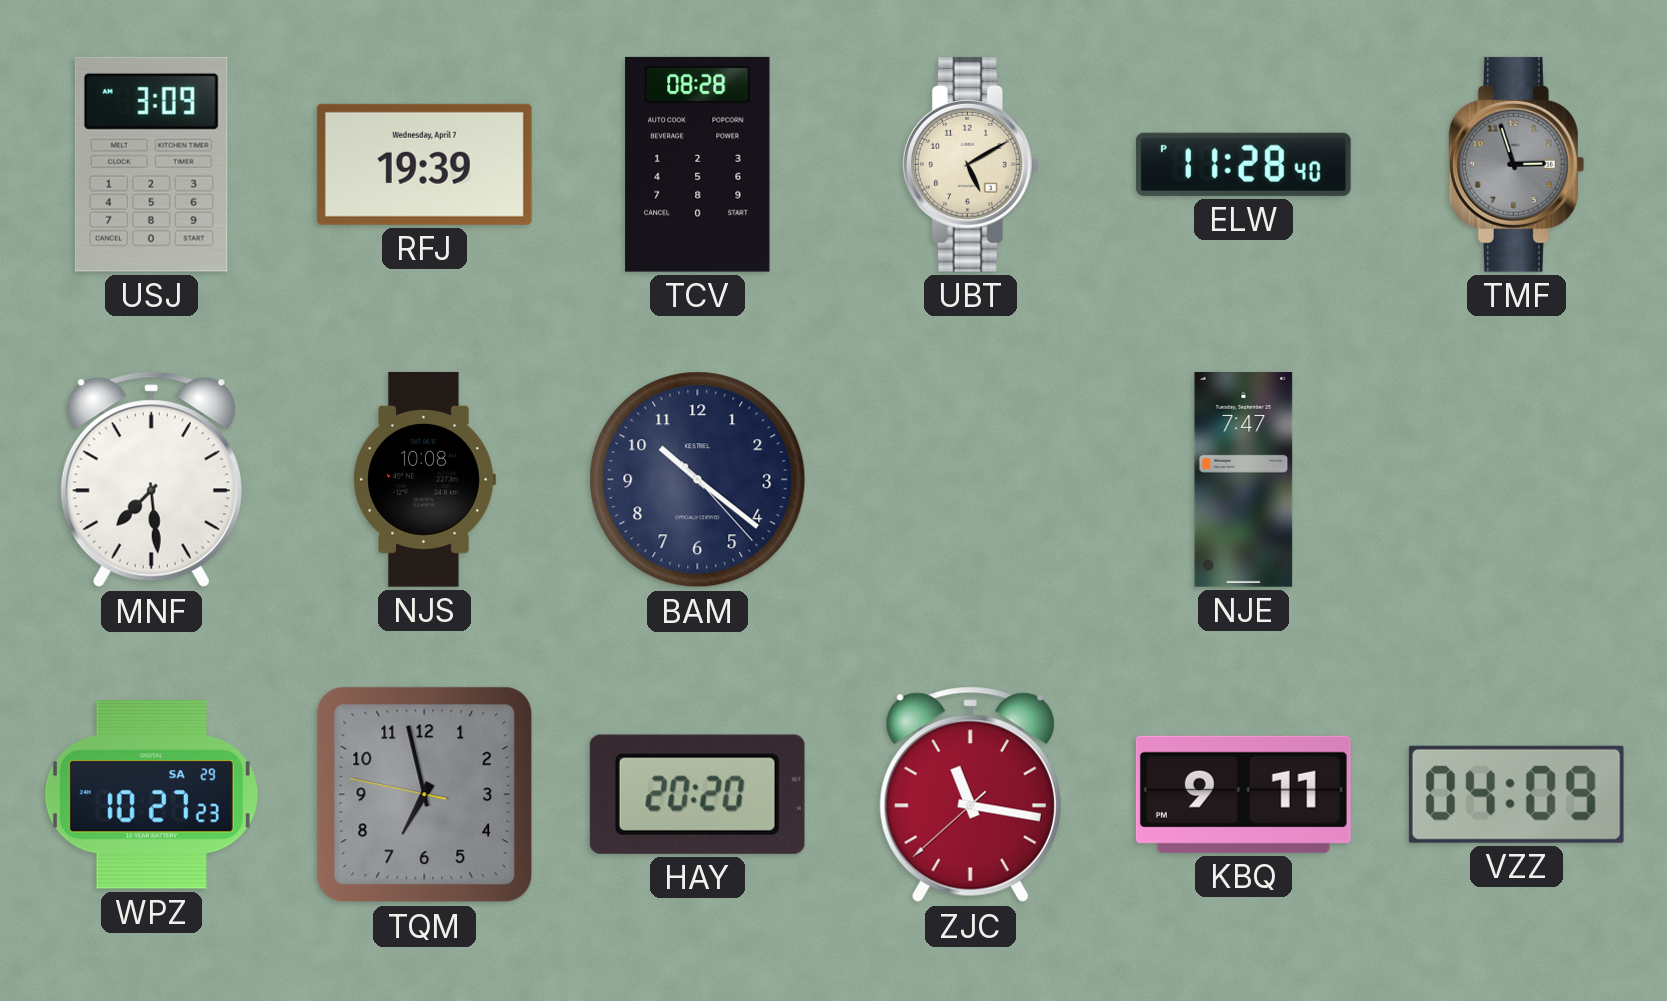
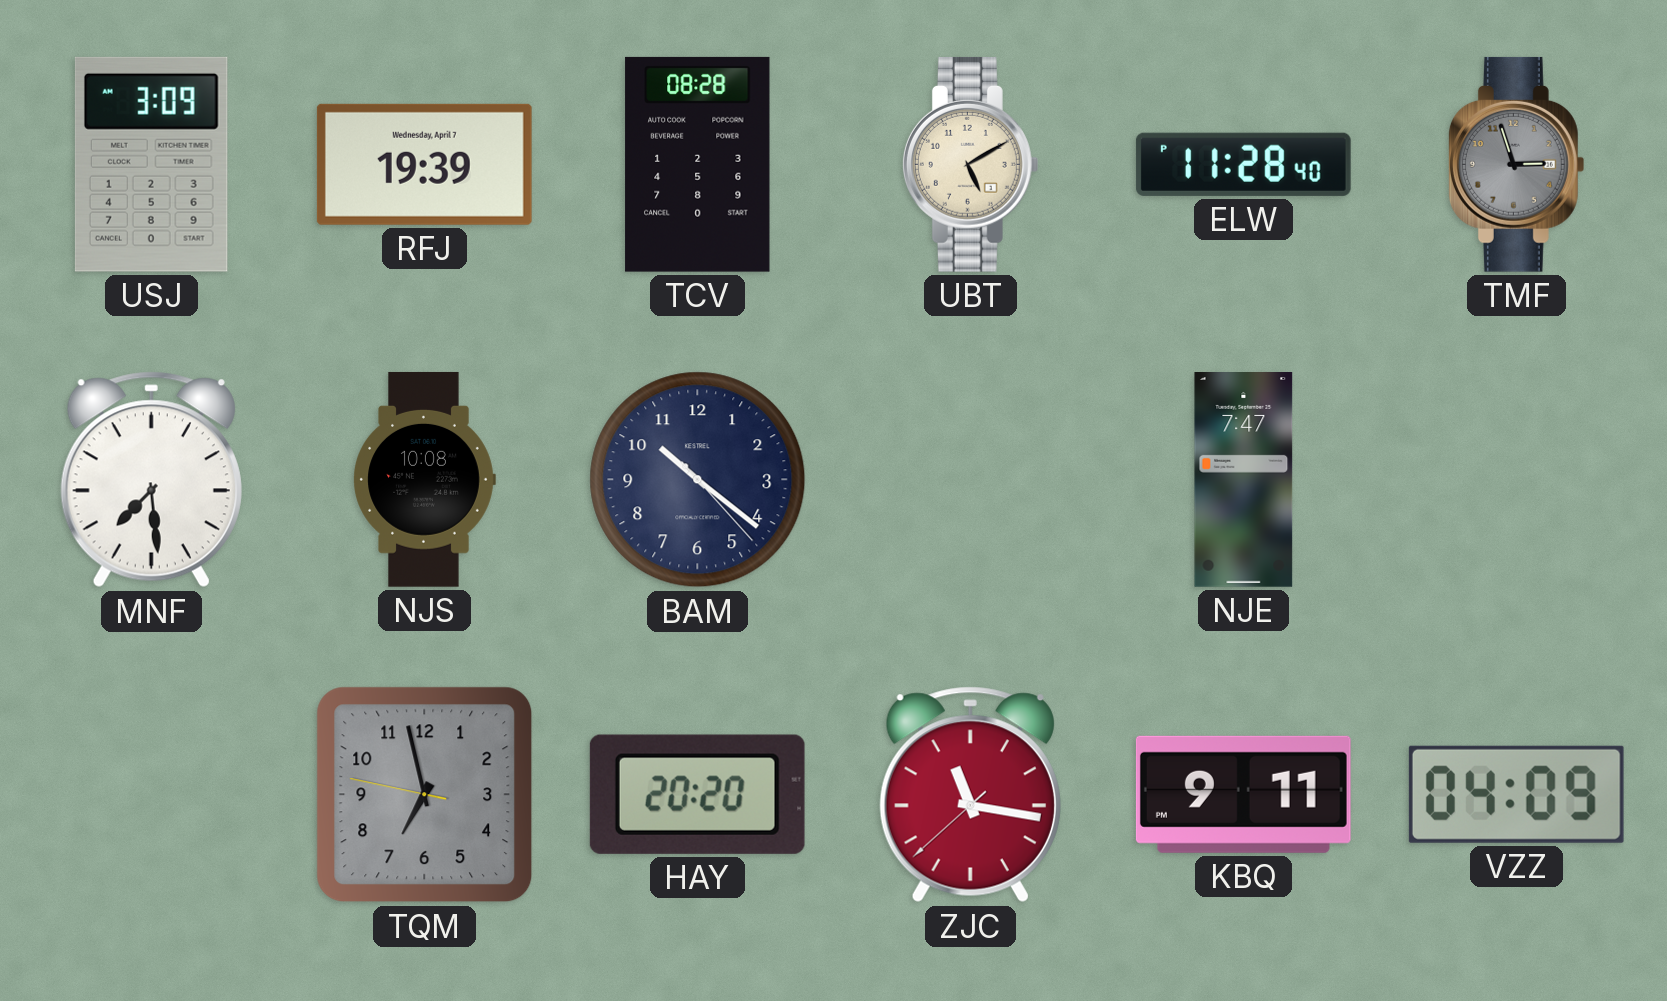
WPZ: 10:27 -> none
